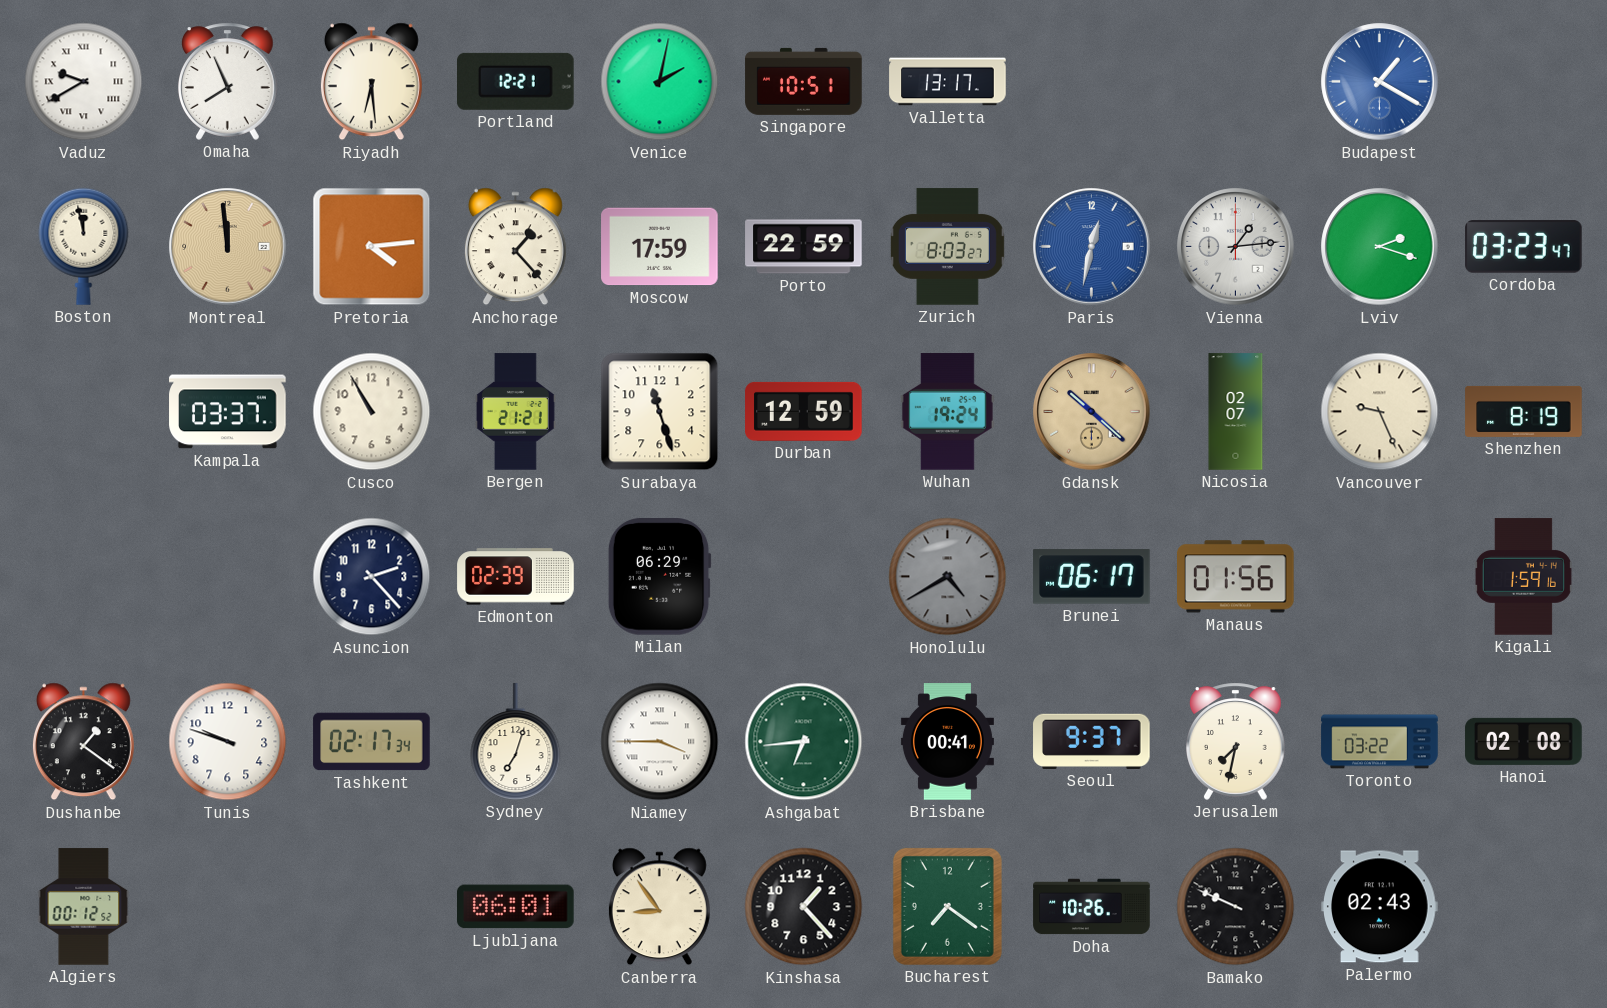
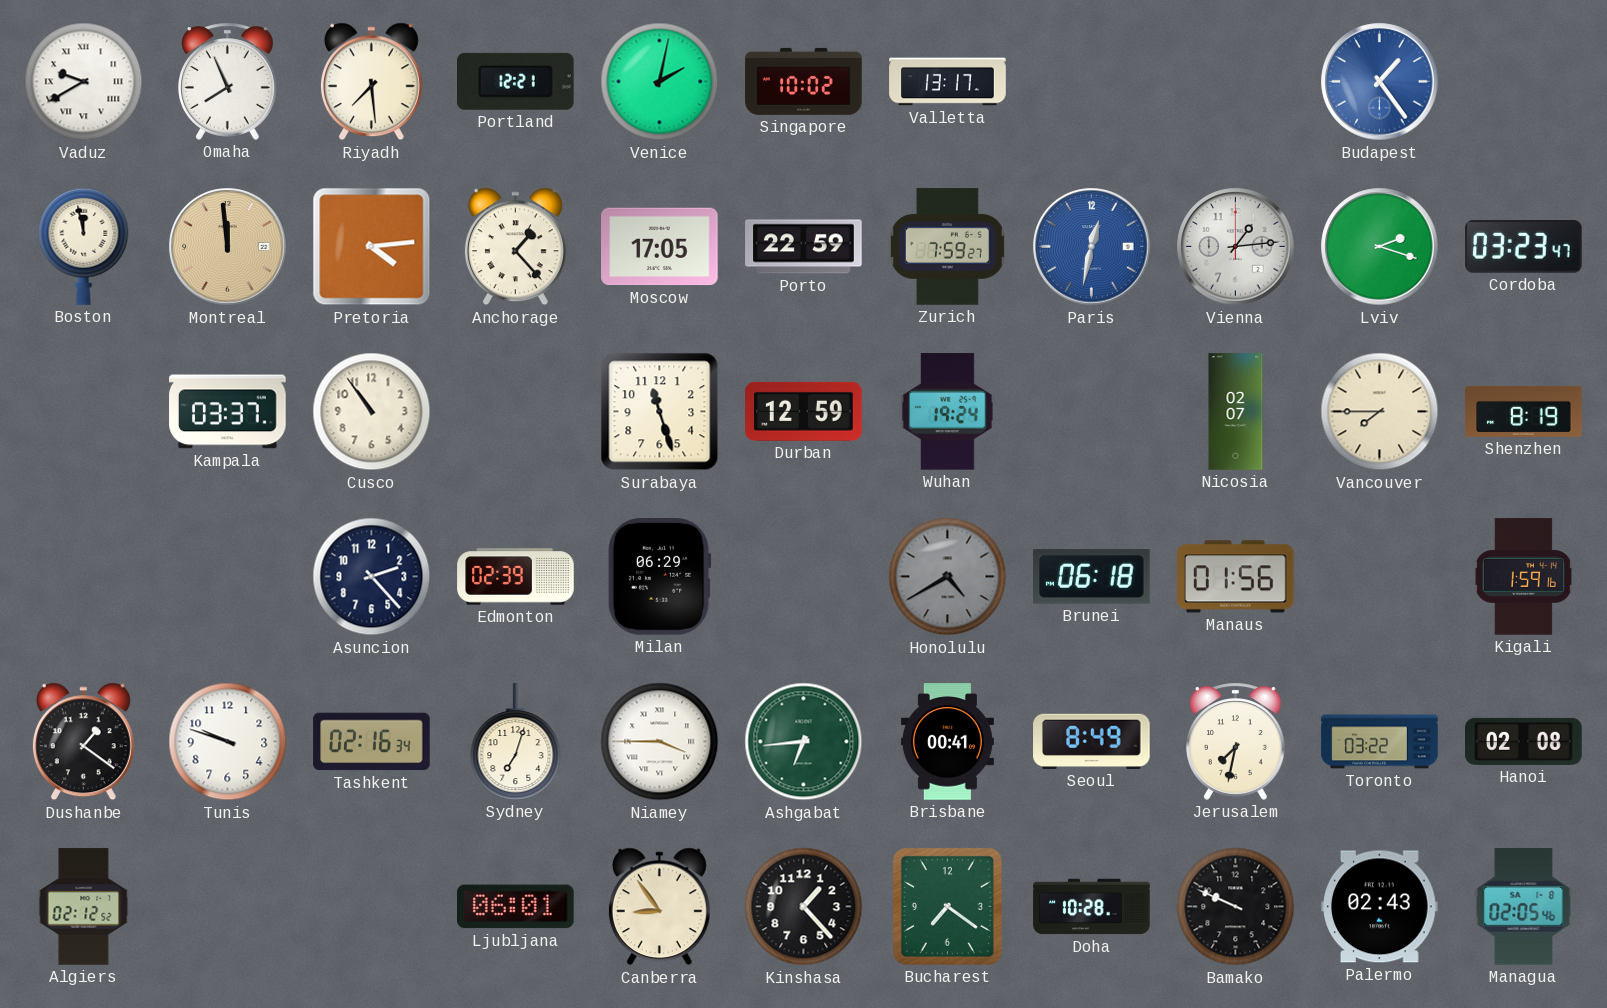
Riyadh: 6:29 -> 7:29
Singapore: 10:51 -> 10:02
Budapest: 1:20 -> 1:24
Moscow: 17:59 -> 17:05
Zurich: 8:03 -> 7:59
Cusco: 10:55 -> 10:54
Bergen: 21:21 -> none
Gdansk: 10:22 -> none
Vancouver: 9:26 -> 7:45
Brunei: 06:17 -> 06:18
Tashkent: 02:17 -> 02:16
Seoul: 9:37 -> 8:49
Algiers: 00:12 -> 02:12
Doha: 10:26 -> 10:28
Managua: none -> 02:05
